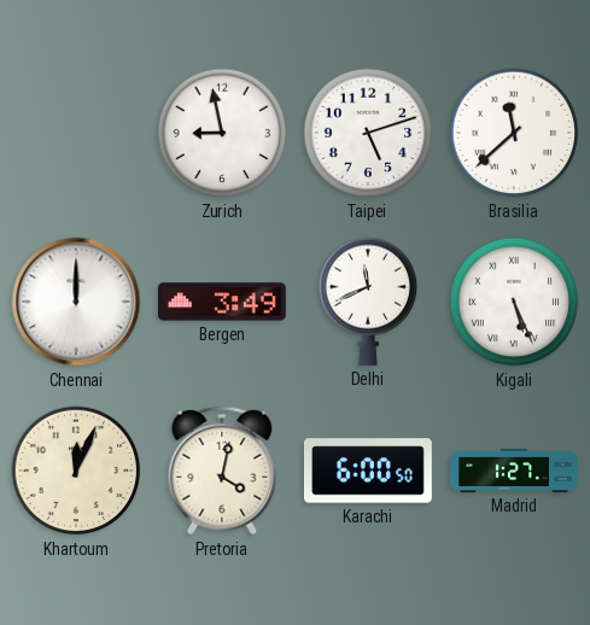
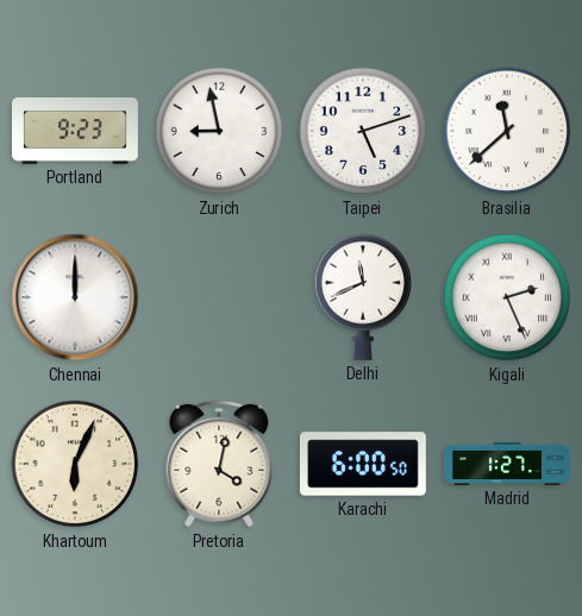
Portland: none -> 9:23
Bergen: 3:49 -> none
Kigali: 5:26 -> 2:26
Khartoum: 12:04 -> 6:04
